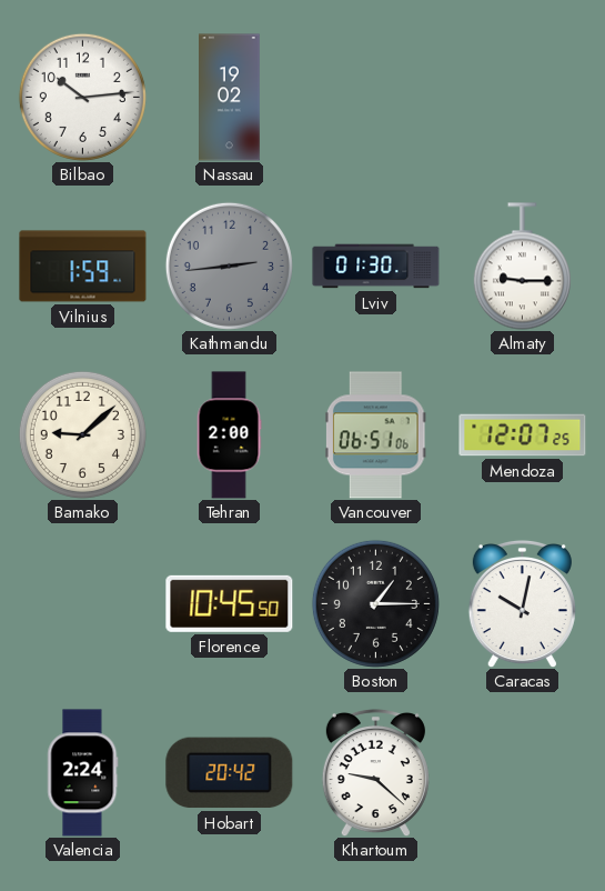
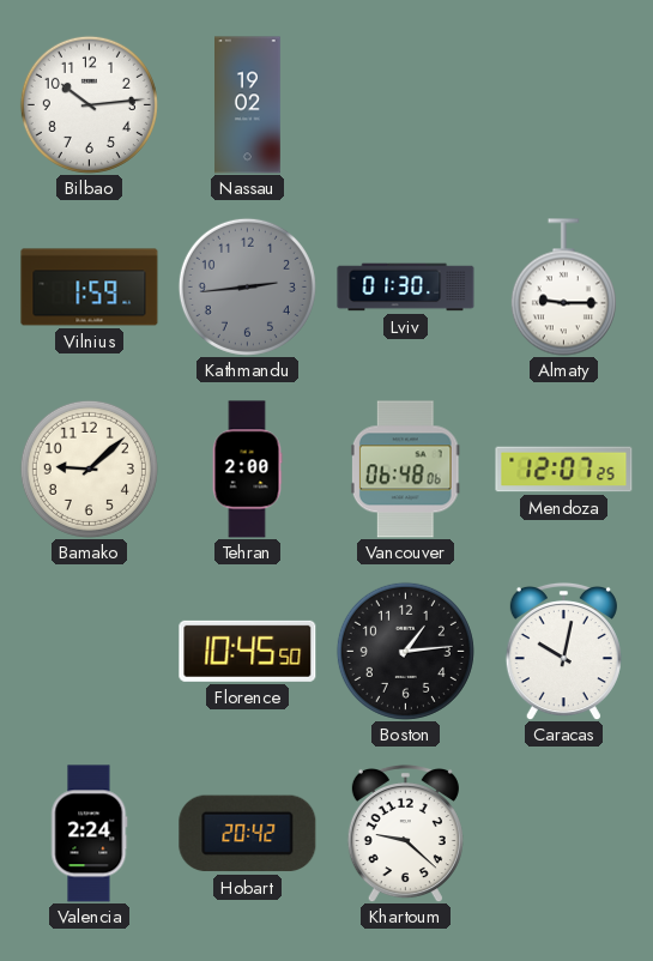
Vancouver: 06:51 -> 06:48
Boston: 1:15 -> 1:14
